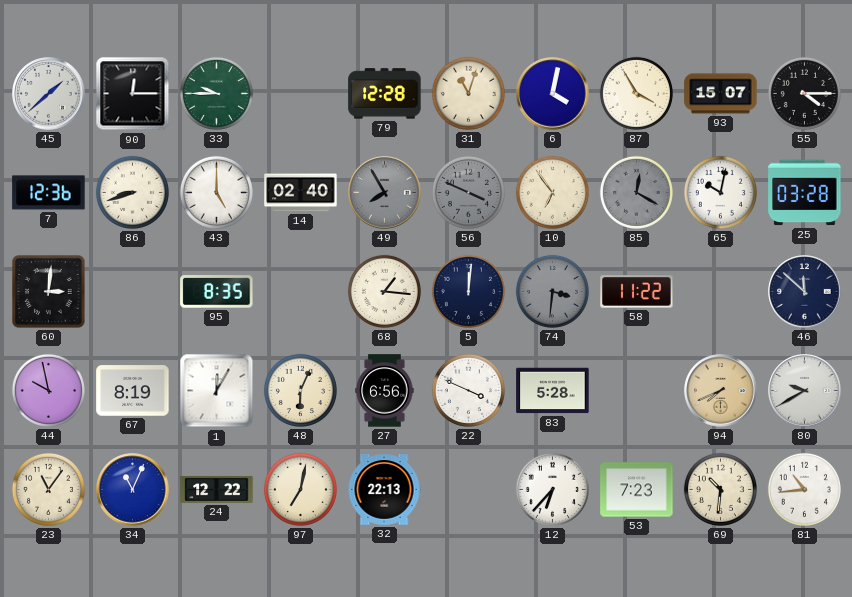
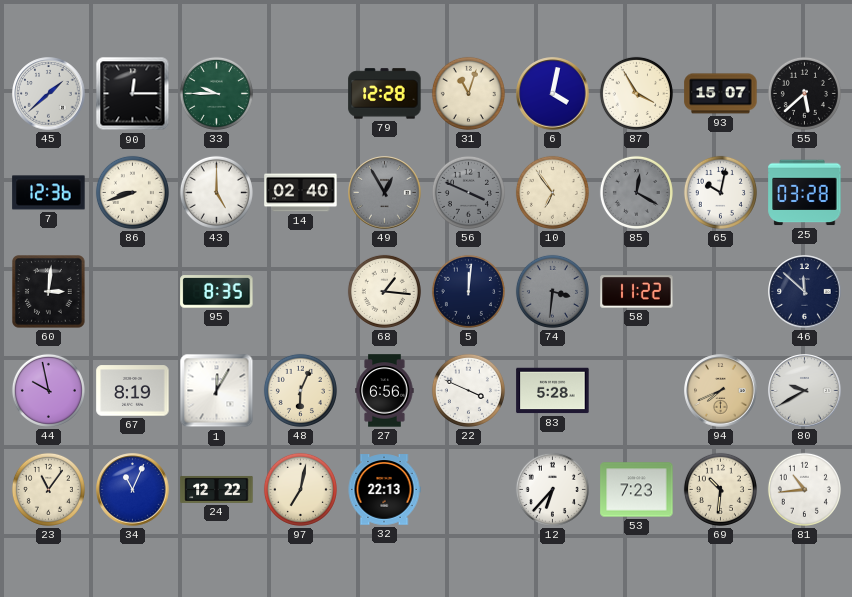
55: 4:15 -> 5:38
49: 7:55 -> 12:55
